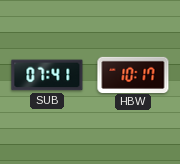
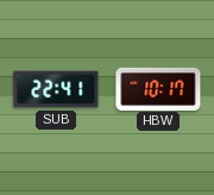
SUB: 07:41 -> 22:41
